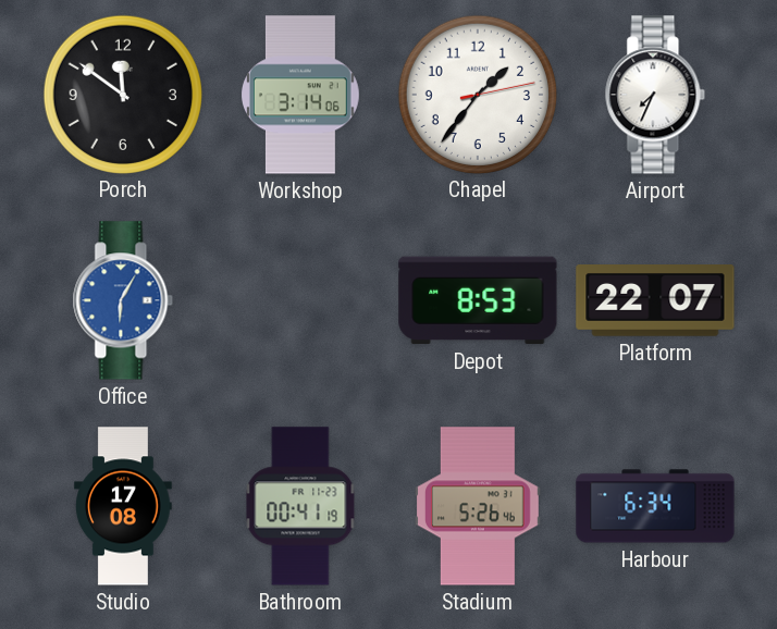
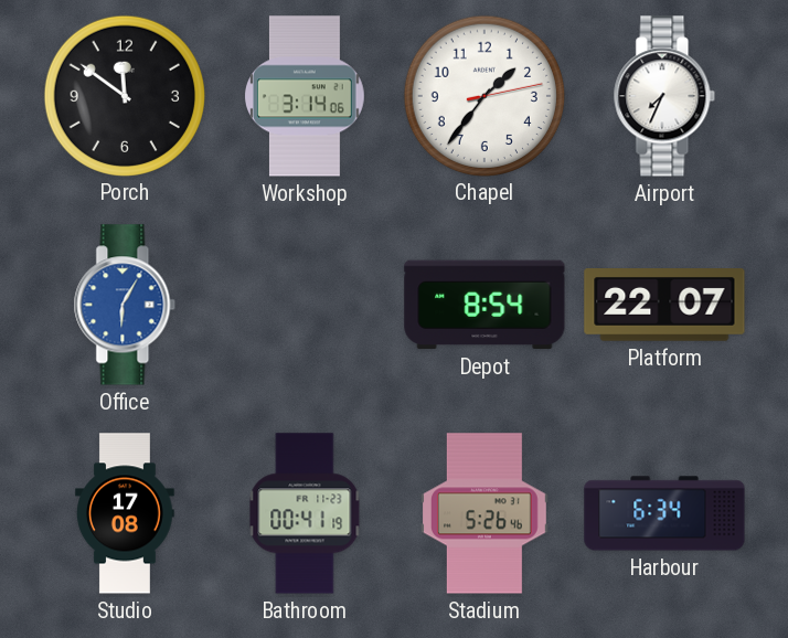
Depot: 8:53 -> 8:54
